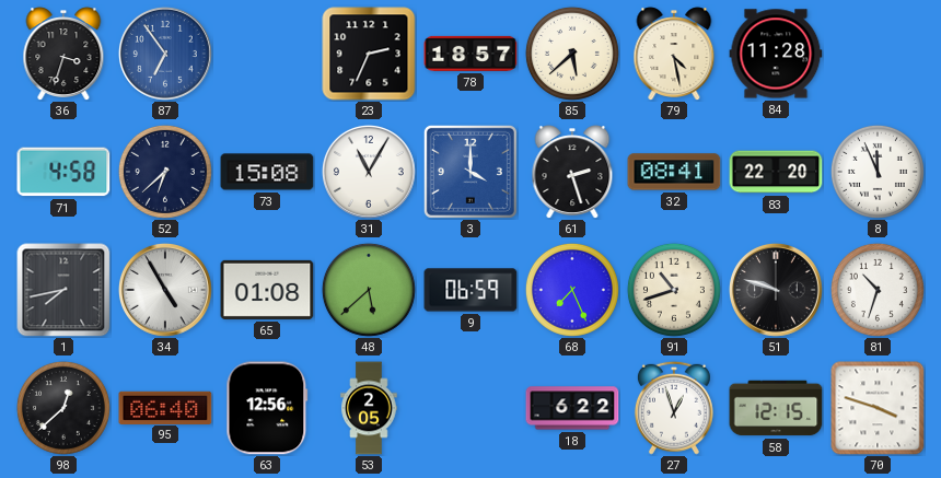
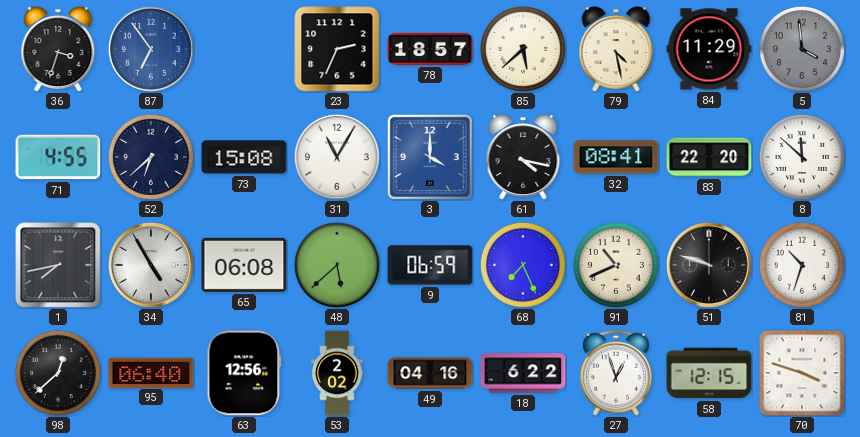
84: 11:28 -> 11:29
5: none -> 3:59
71: 4:58 -> 4:55
61: 2:27 -> 4:17
8: 11:56 -> 11:52
65: 01:08 -> 06:08
91: 10:42 -> 10:41
53: 2:05 -> 2:02
49: none -> 04:16
